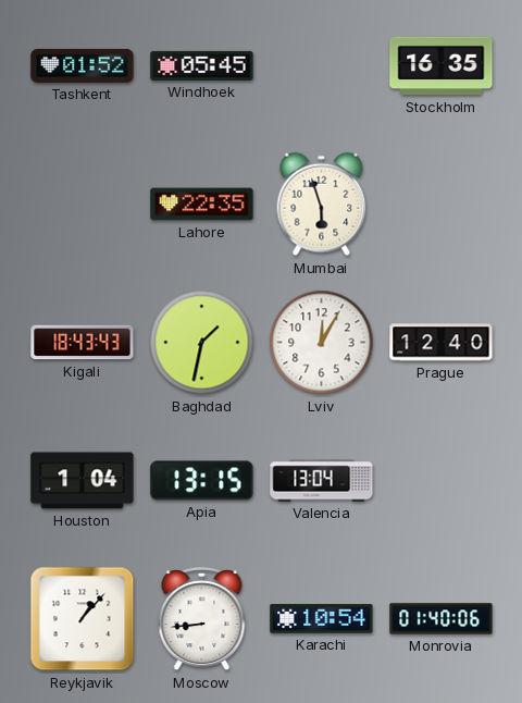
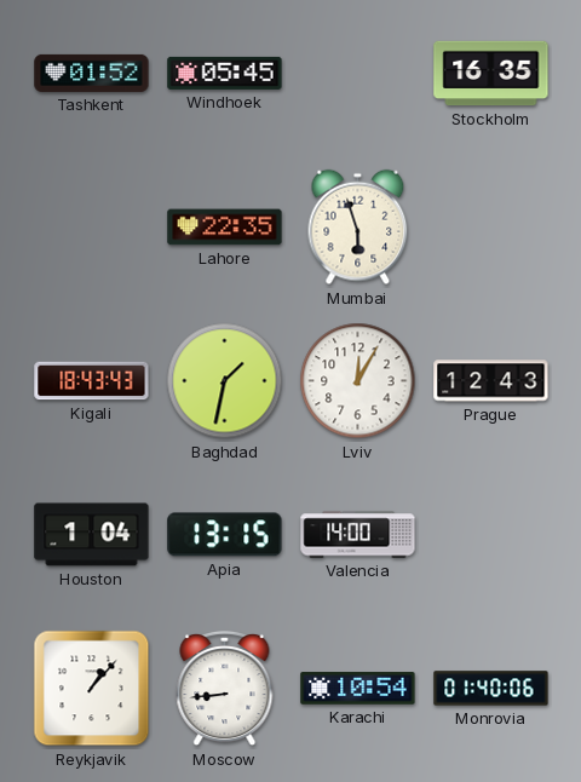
Prague: 12:40 -> 12:43
Valencia: 13:04 -> 14:00
